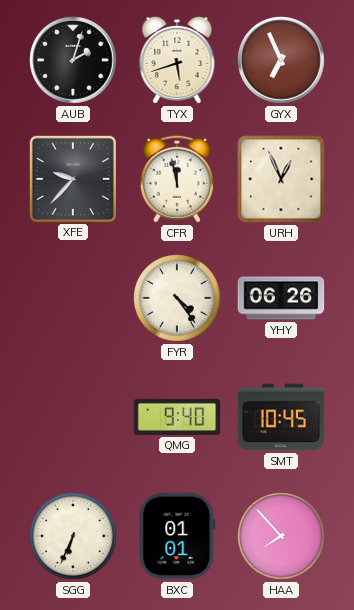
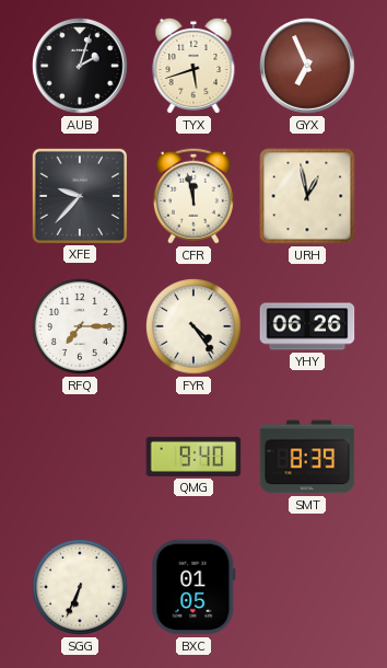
URH: 12:56 -> 12:58
RFQ: none -> 7:15
SMT: 10:45 -> 8:39
BXC: 01:01 -> 01:05
HAA: 7:53 -> none
